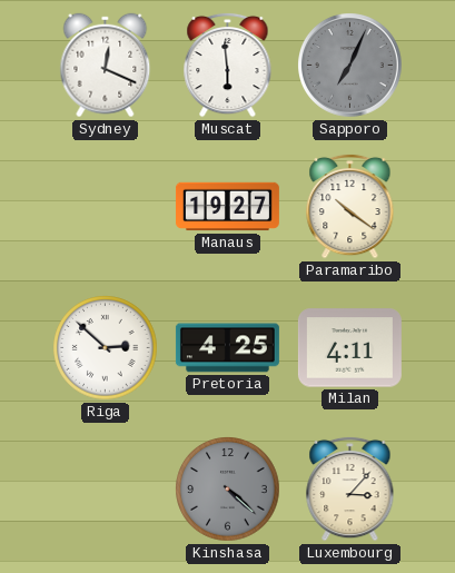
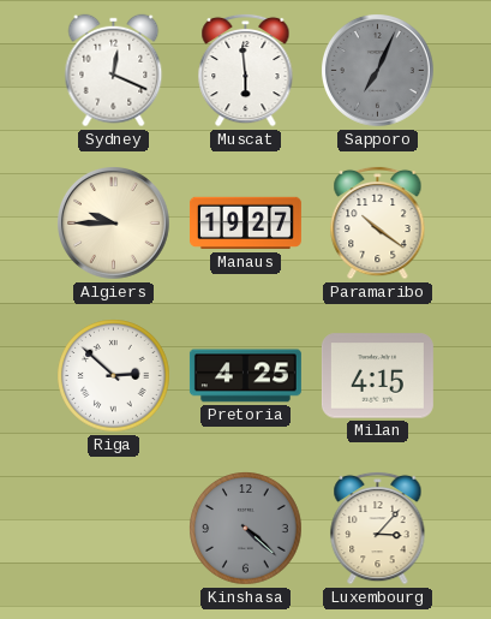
Algiers: none -> 9:45
Milan: 4:11 -> 4:15
